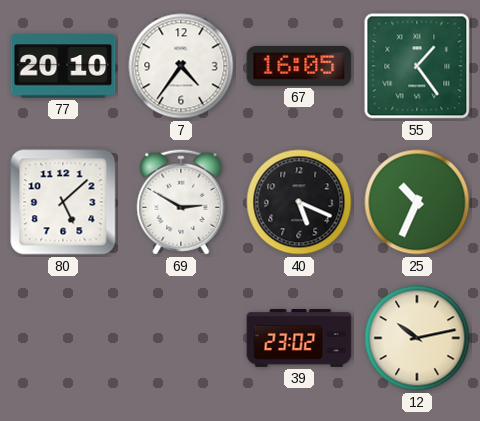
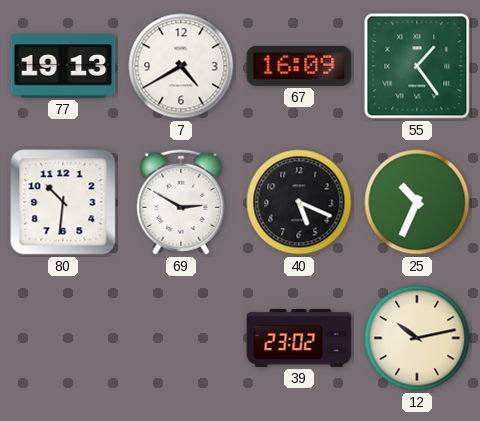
77: 20:10 -> 19:13
7: 4:36 -> 4:40
67: 16:05 -> 16:09
80: 5:08 -> 10:31
